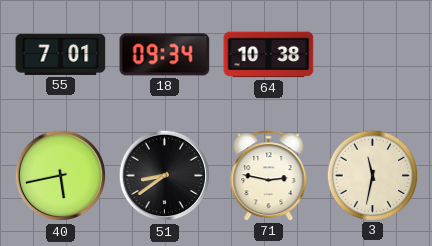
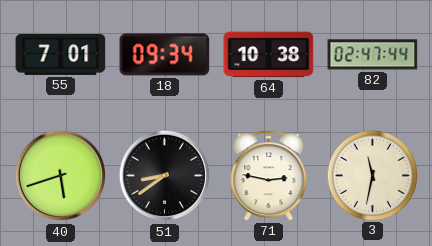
82: none -> 02:47
40: 5:43 -> 5:42
